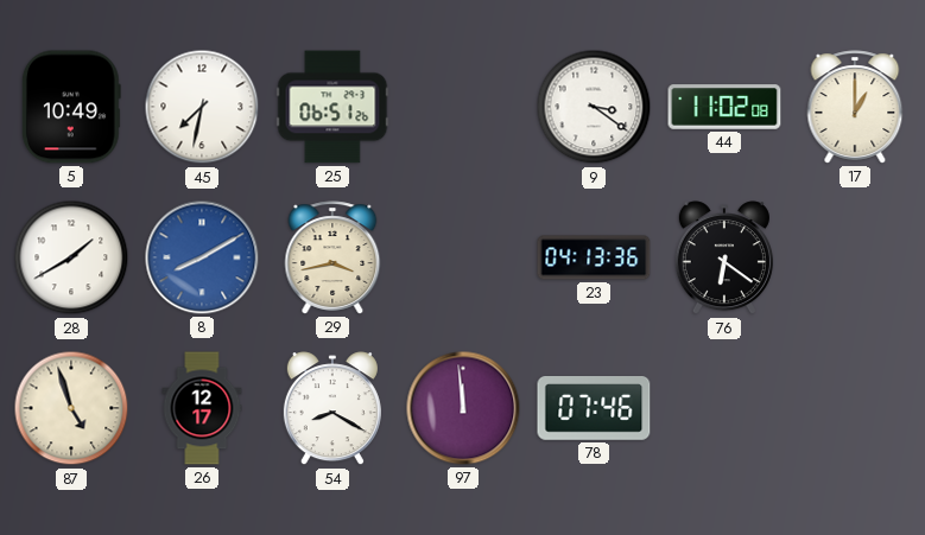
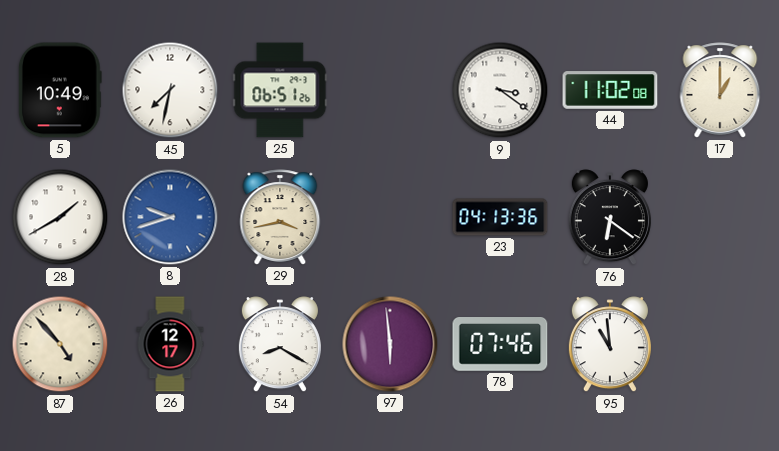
8: 8:10 -> 9:42
87: 4:57 -> 4:53
97: 11:59 -> 5:59
95: none -> 10:59
